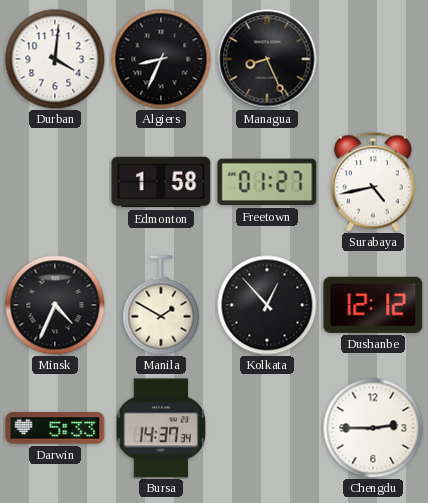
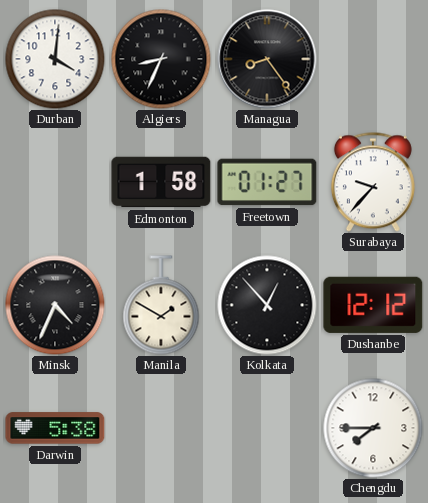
Managua: 8:26 -> 8:24
Surabaya: 4:43 -> 9:37
Darwin: 5:33 -> 5:38
Bursa: 14:37 -> none
Chengdu: 2:45 -> 7:45
